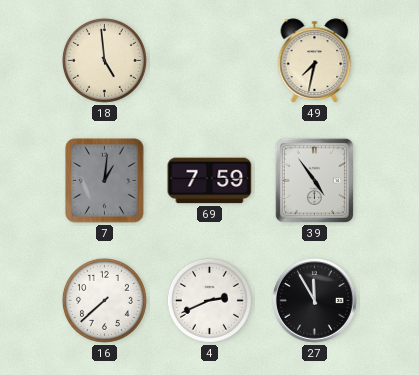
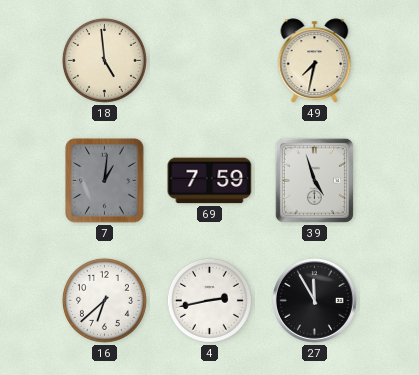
39: 4:54 -> 4:57
16: 7:38 -> 6:38
4: 2:41 -> 2:43
